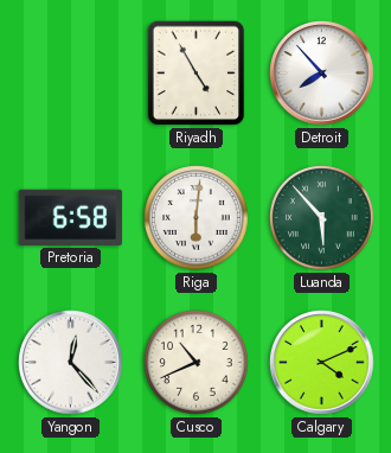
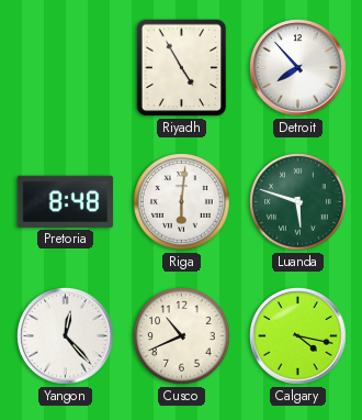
Pretoria: 6:58 -> 8:48
Luanda: 5:53 -> 5:48
Calgary: 4:11 -> 4:17
